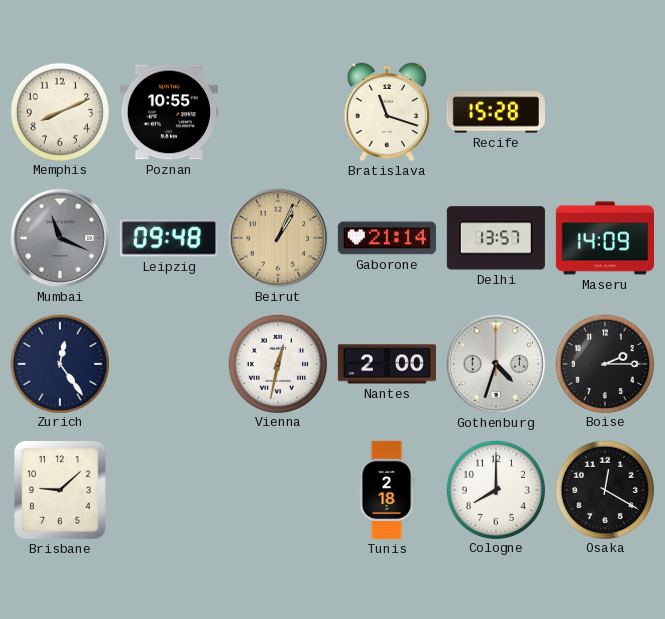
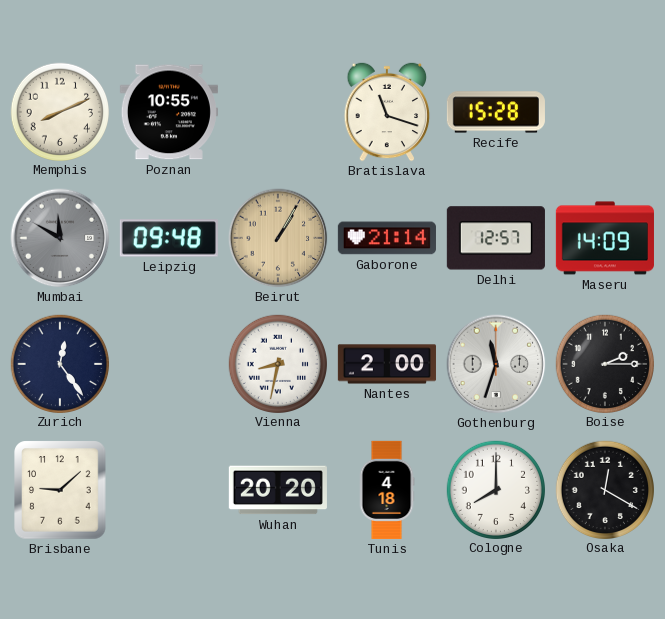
Mumbai: 11:19 -> 11:50
Beirut: 1:04 -> 1:05
Delhi: 13:57 -> 12:57
Vienna: 12:32 -> 8:32
Gothenburg: 4:33 -> 11:33
Wuhan: none -> 20:20
Tunis: 2:18 -> 4:18
